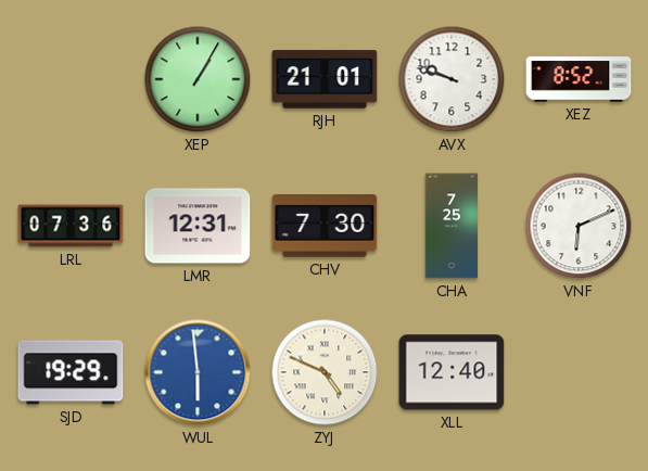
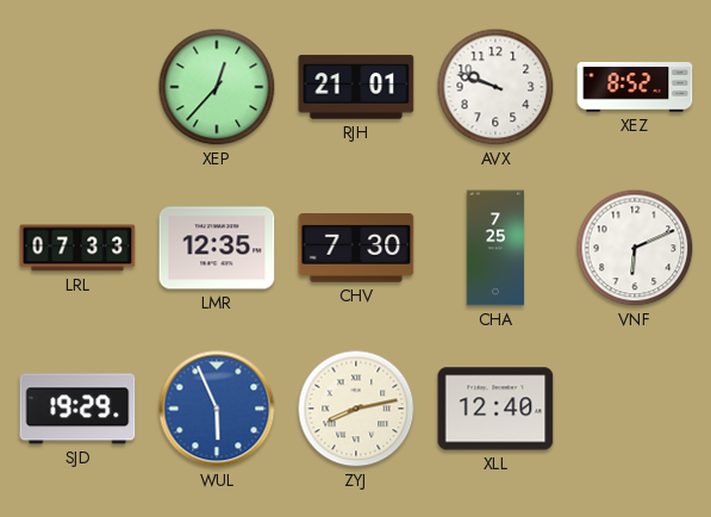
XEP: 1:05 -> 12:37
LRL: 07:36 -> 07:33
LMR: 12:31 -> 12:35
WUL: 5:59 -> 5:56
ZYJ: 4:49 -> 8:13
